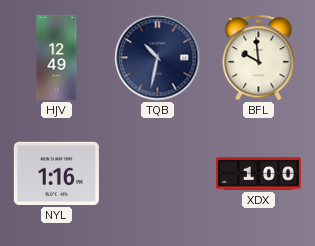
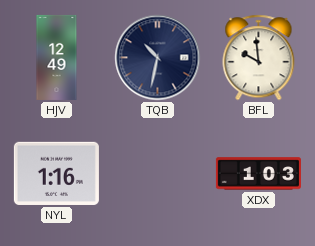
XDX: 1:00 -> 1:03
